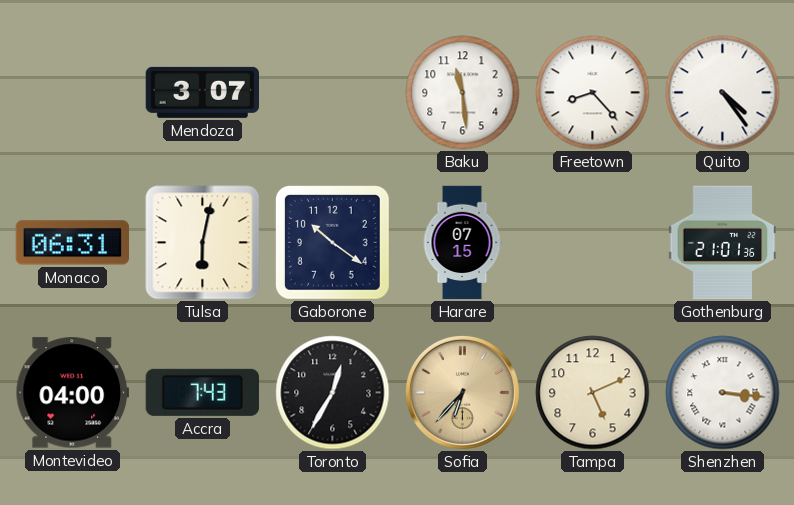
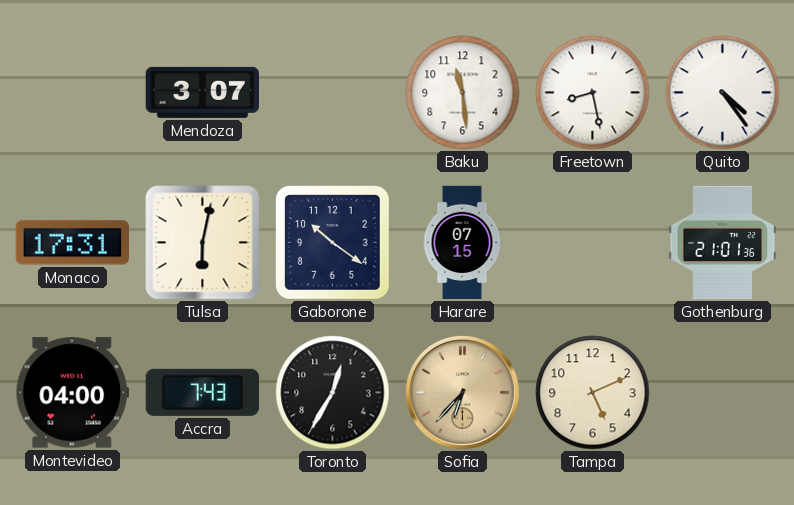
Freetown: 8:23 -> 8:28
Monaco: 06:31 -> 17:31
Shenzhen: 3:16 -> none
